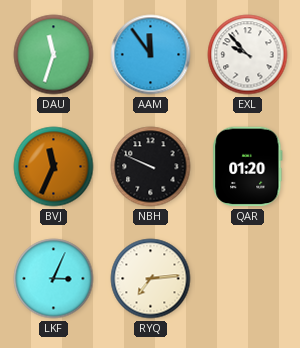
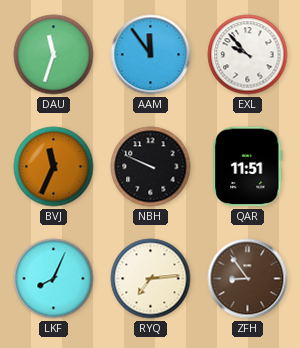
QAR: 01:20 -> 11:51
LKF: 3:04 -> 8:04
ZFH: none -> 8:54
